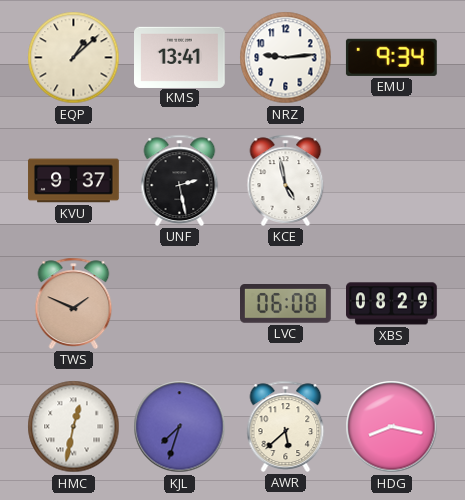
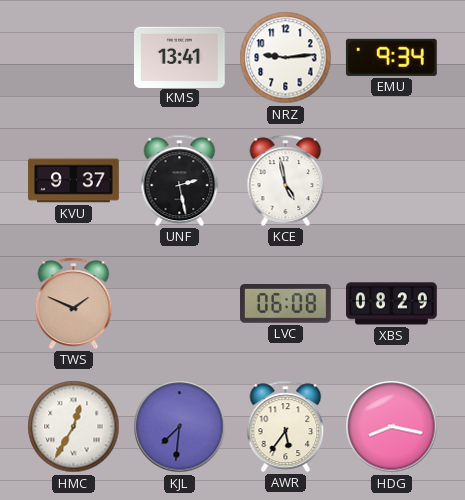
EQP: 1:08 -> none
HMC: 12:32 -> 12:35
KJL: 7:33 -> 7:31
AWR: 5:38 -> 5:36
